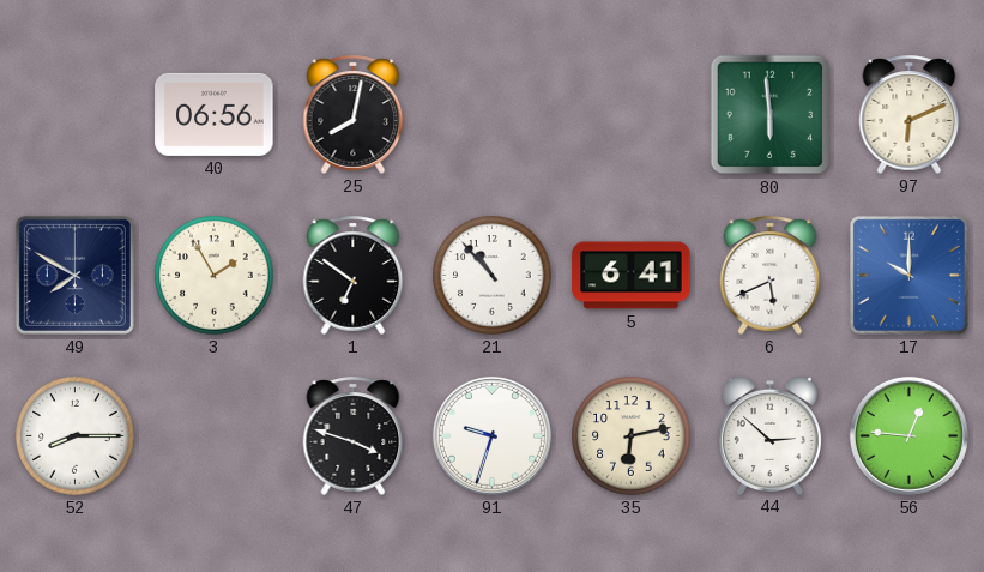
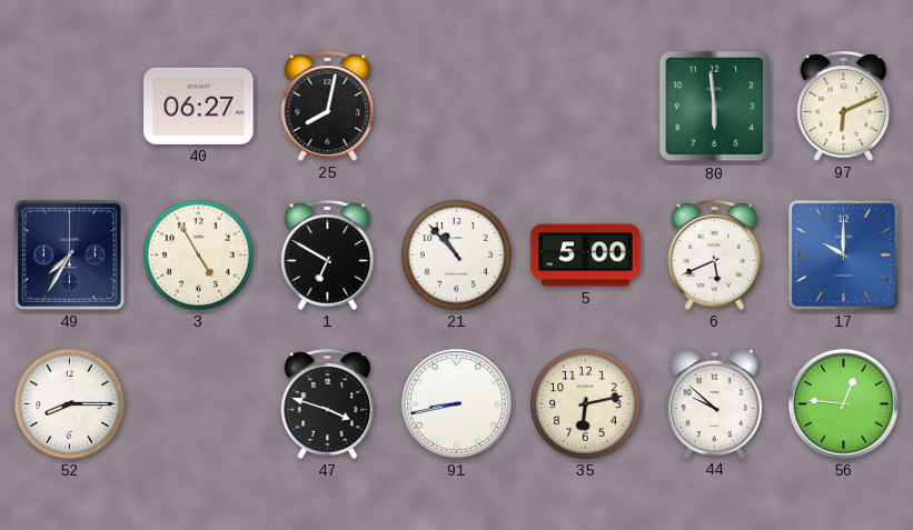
40: 06:56 -> 06:27
49: 7:50 -> 7:35
3: 1:55 -> 4:55
1: 6:51 -> 6:50
5: 6:41 -> 5:00
91: 9:33 -> 8:43
44: 2:52 -> 9:52
